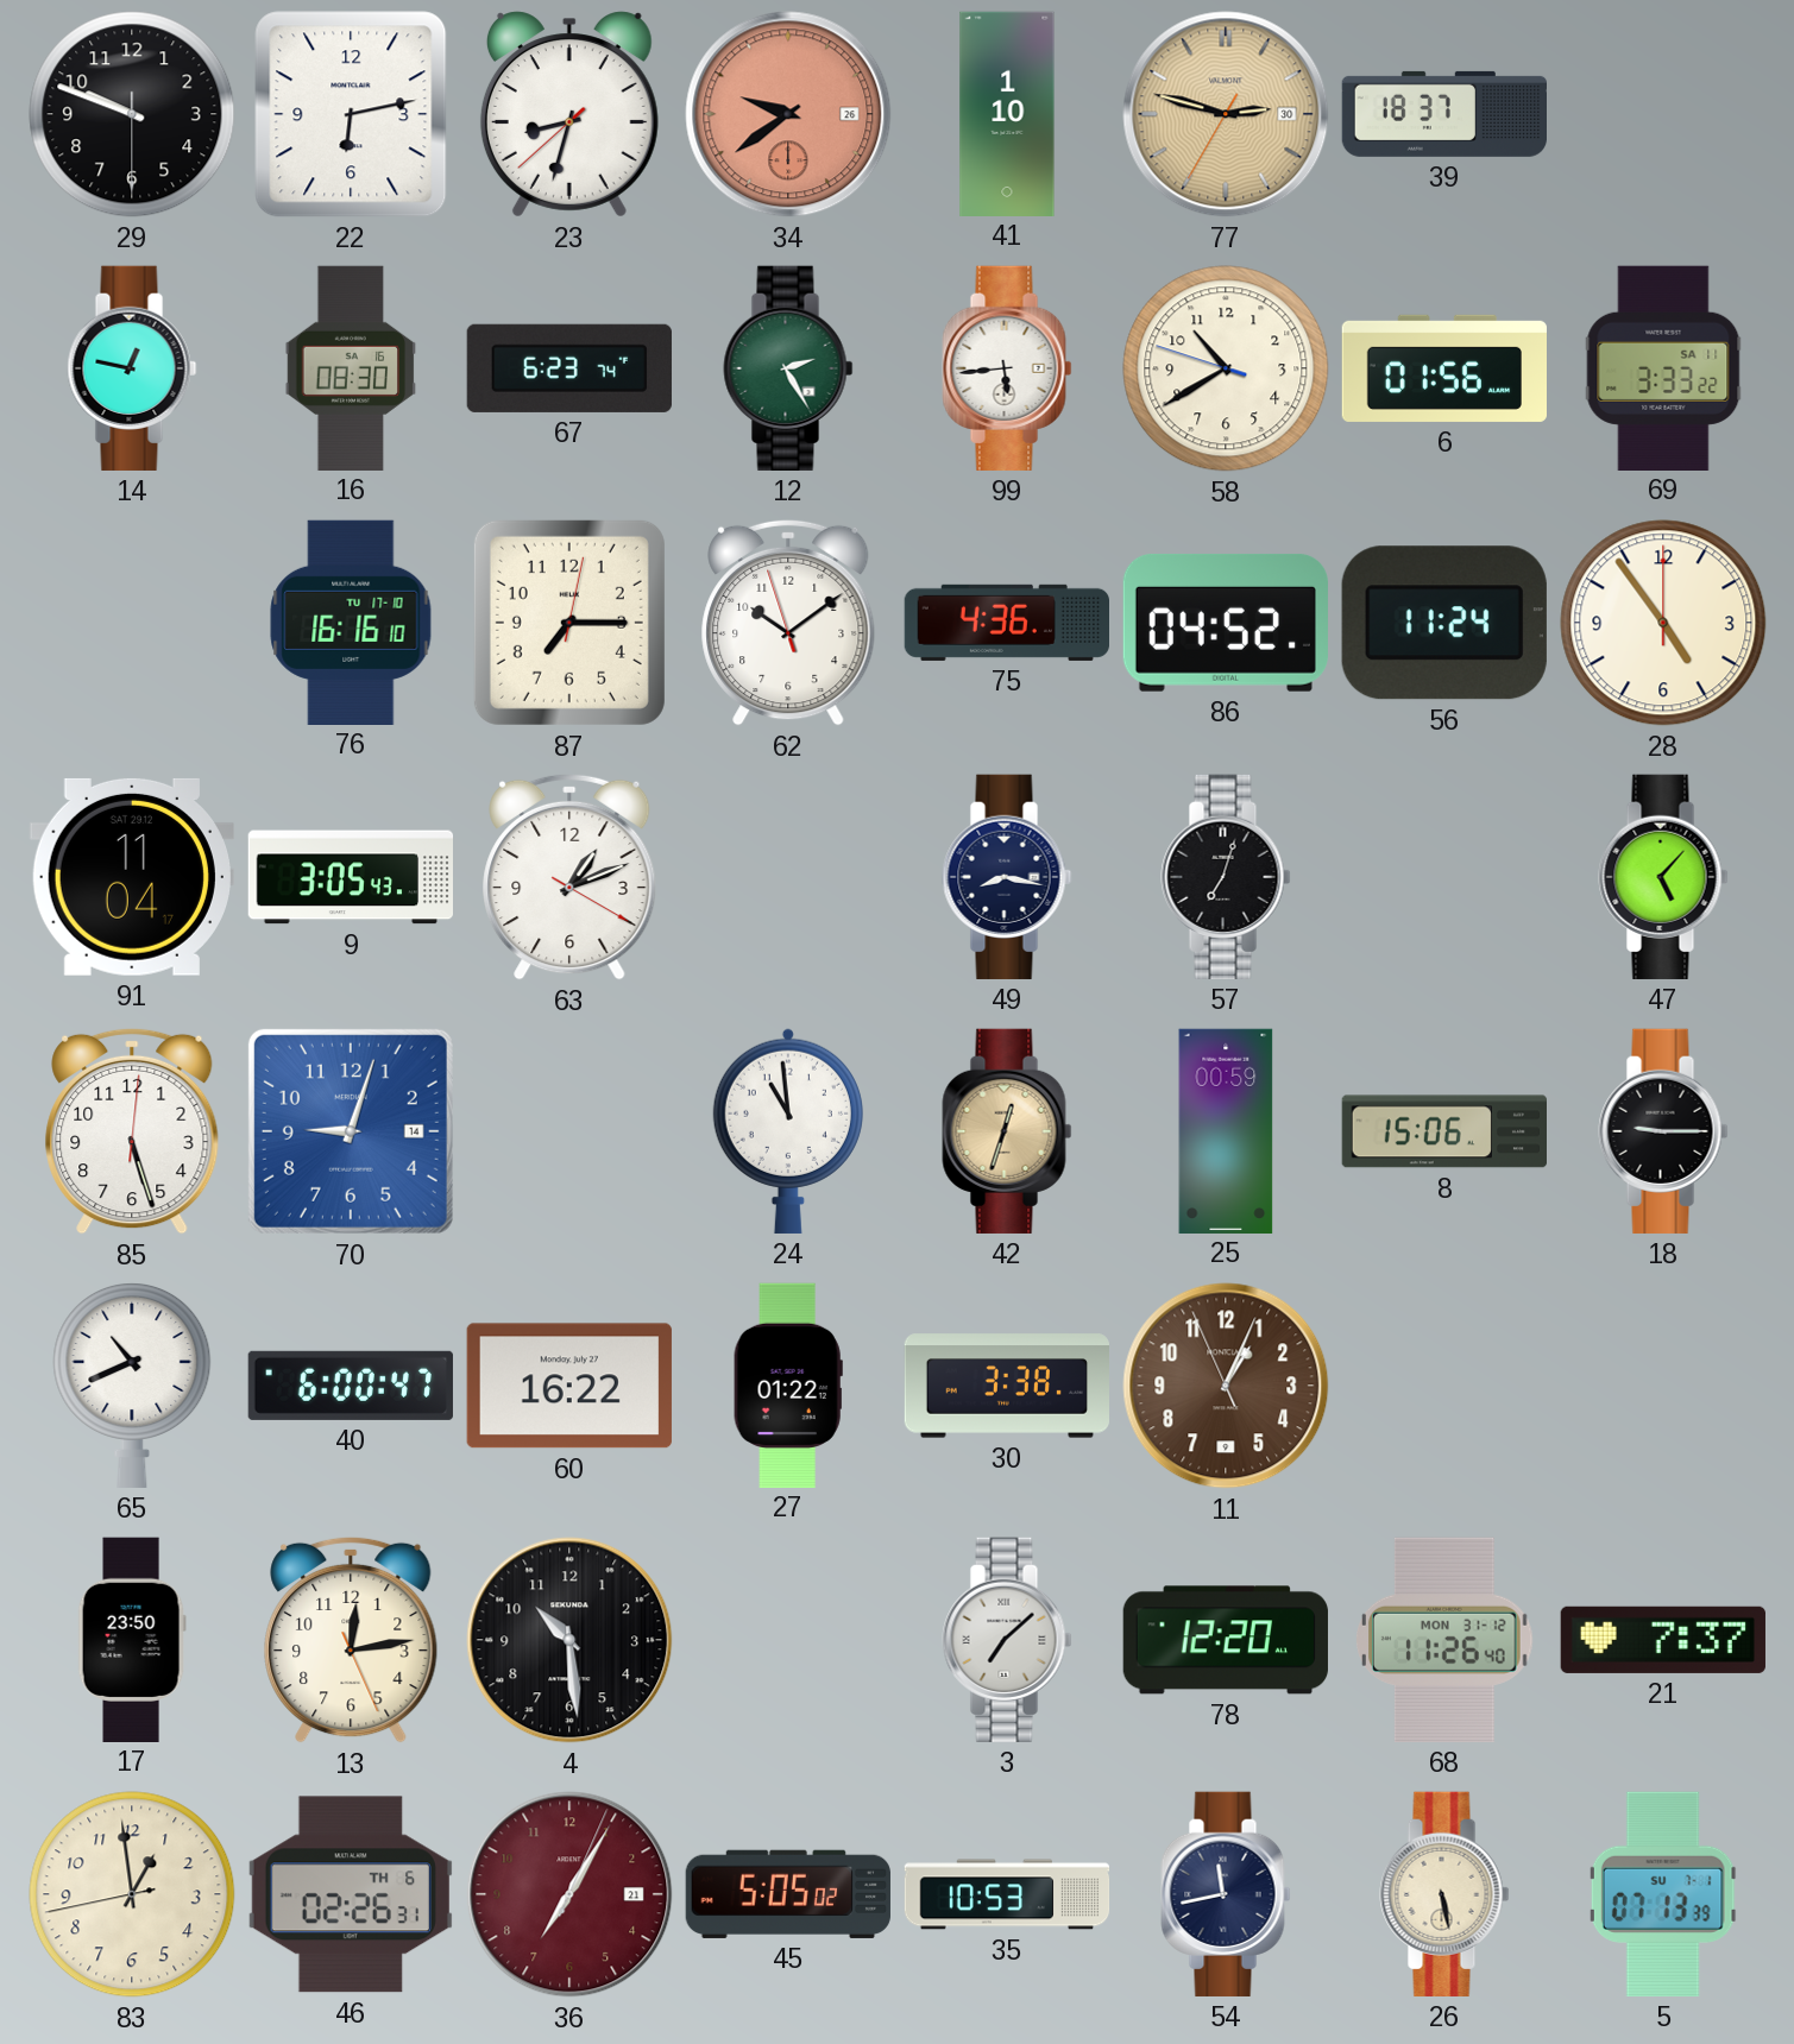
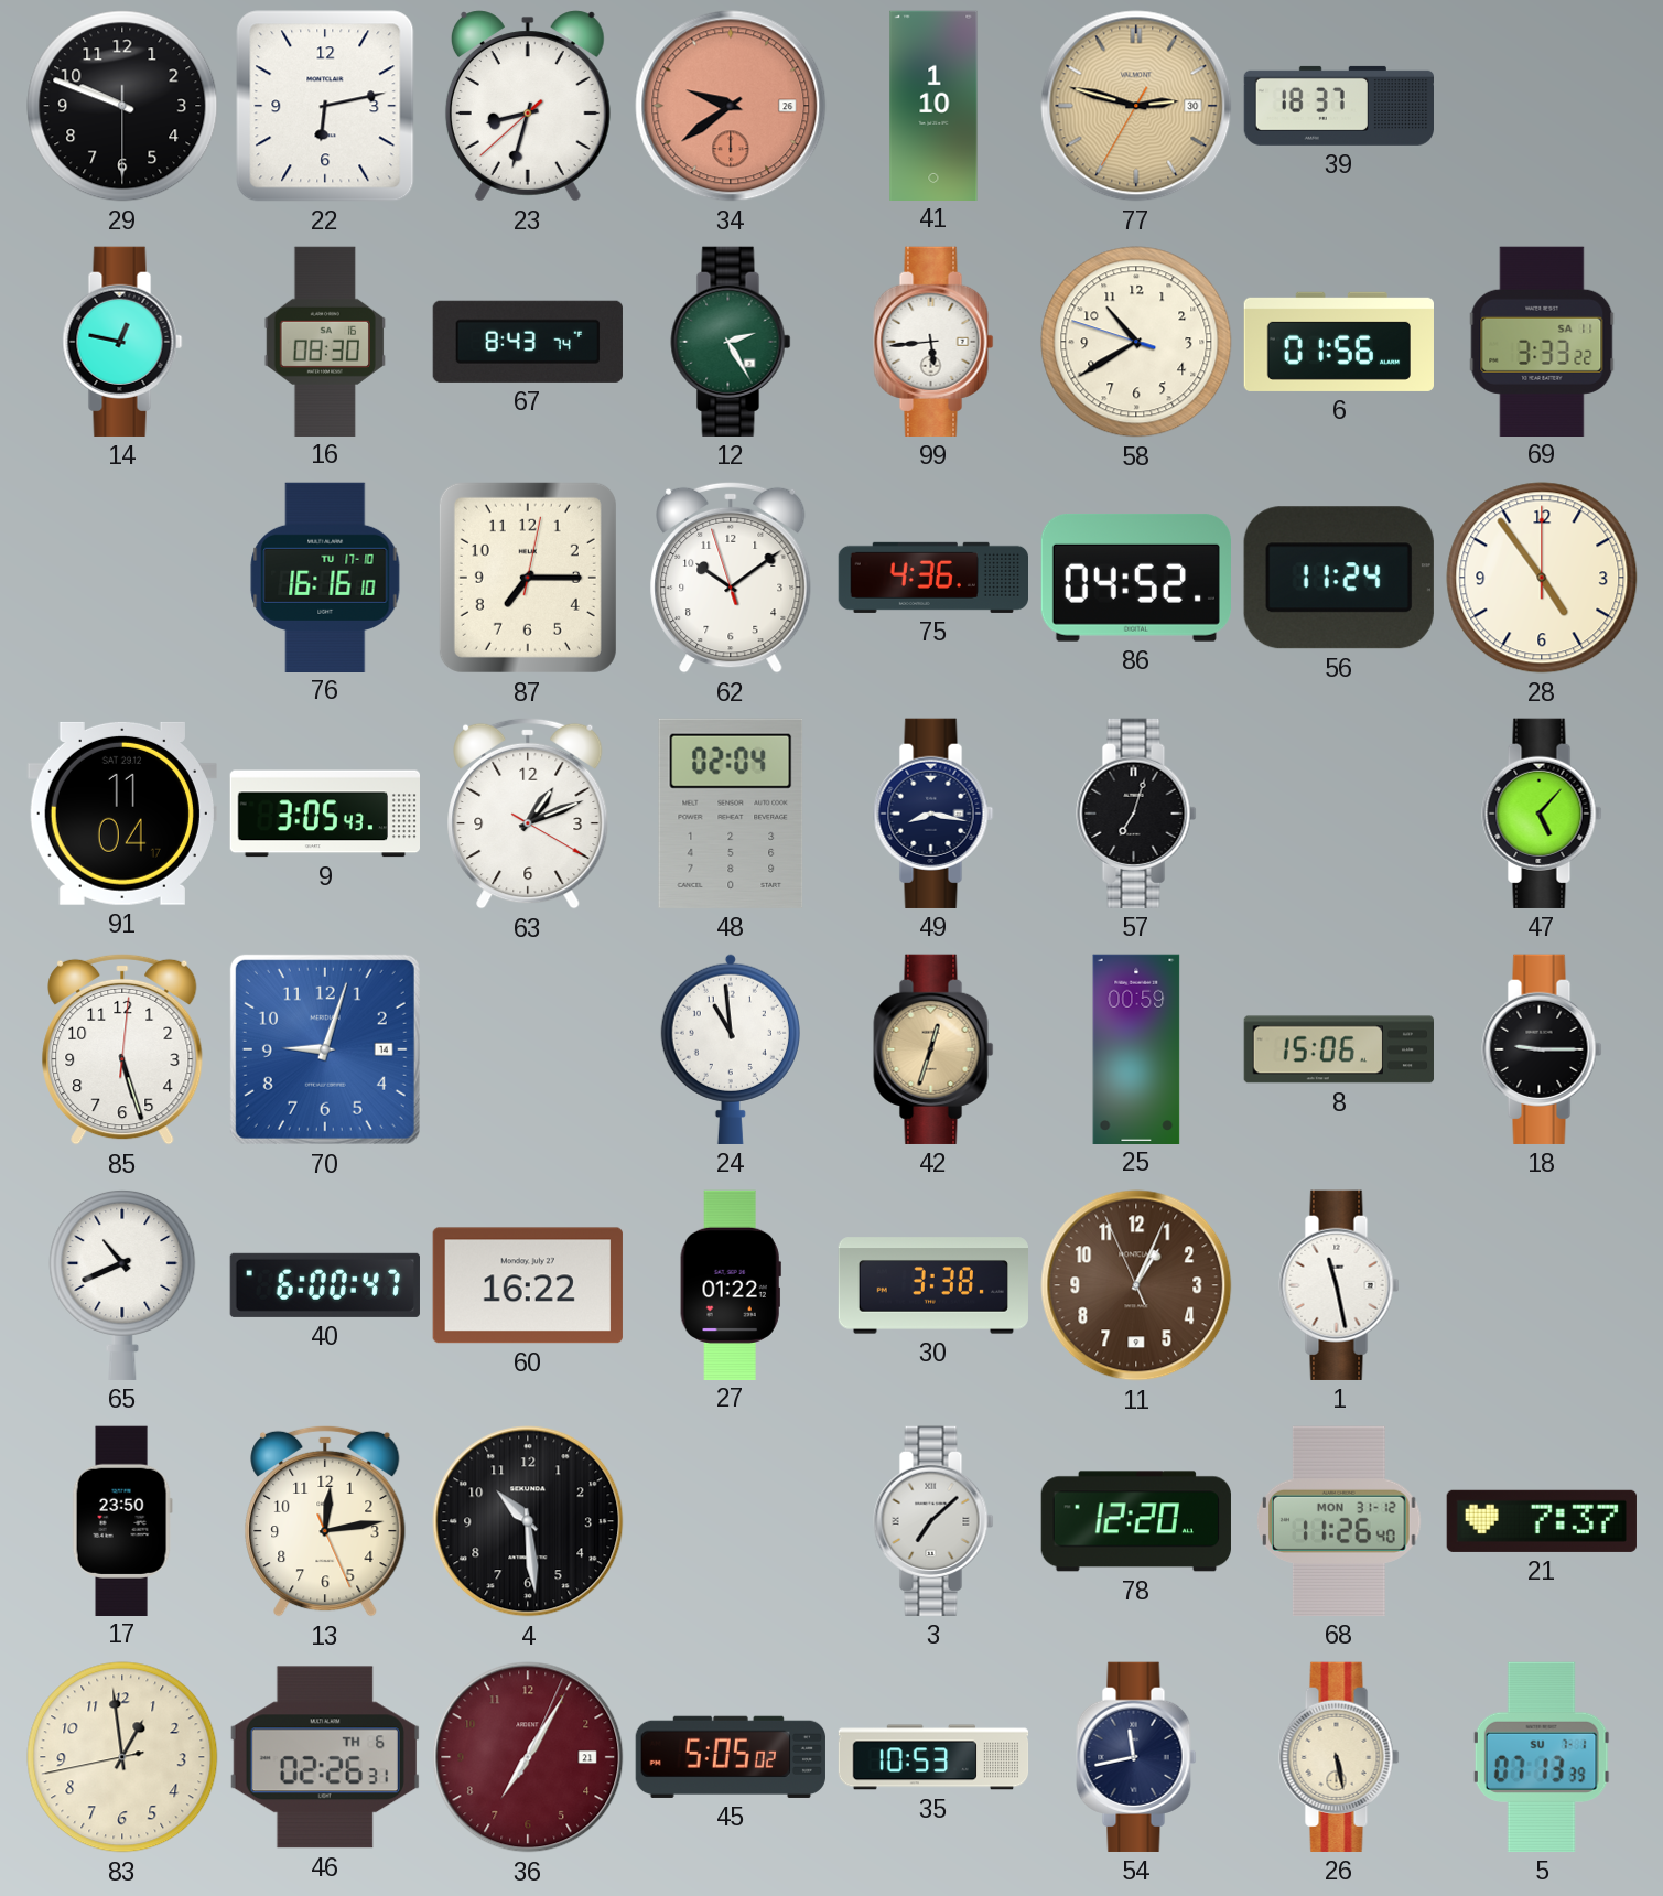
67: 6:23 -> 8:43
48: none -> 02:04
1: none -> 11:28
